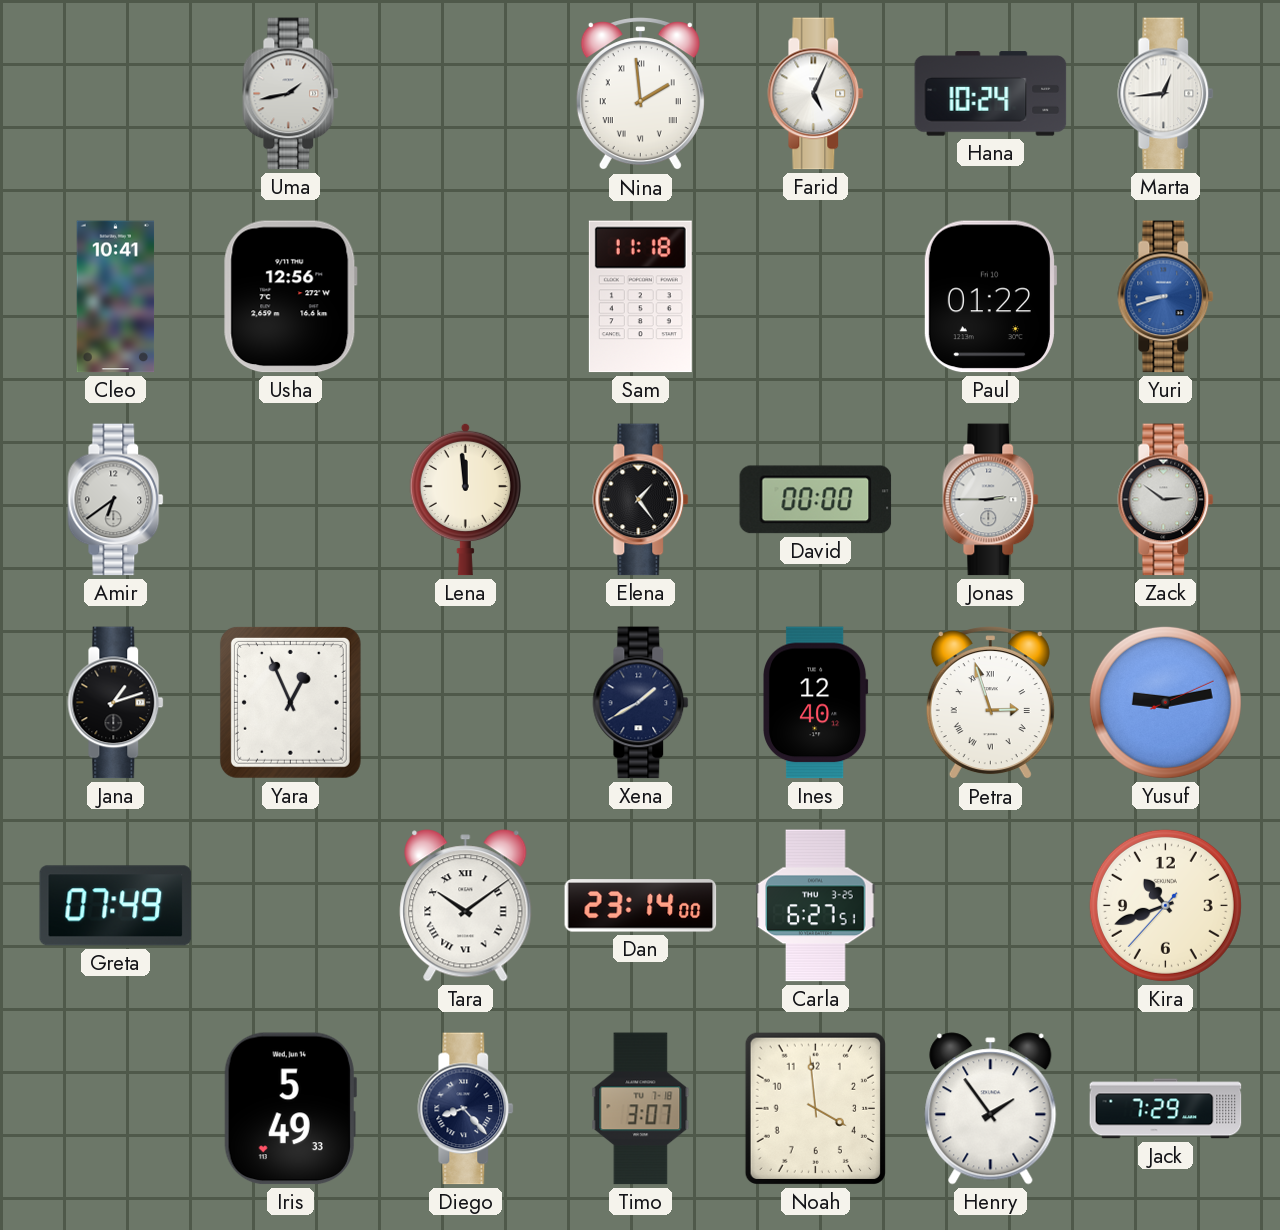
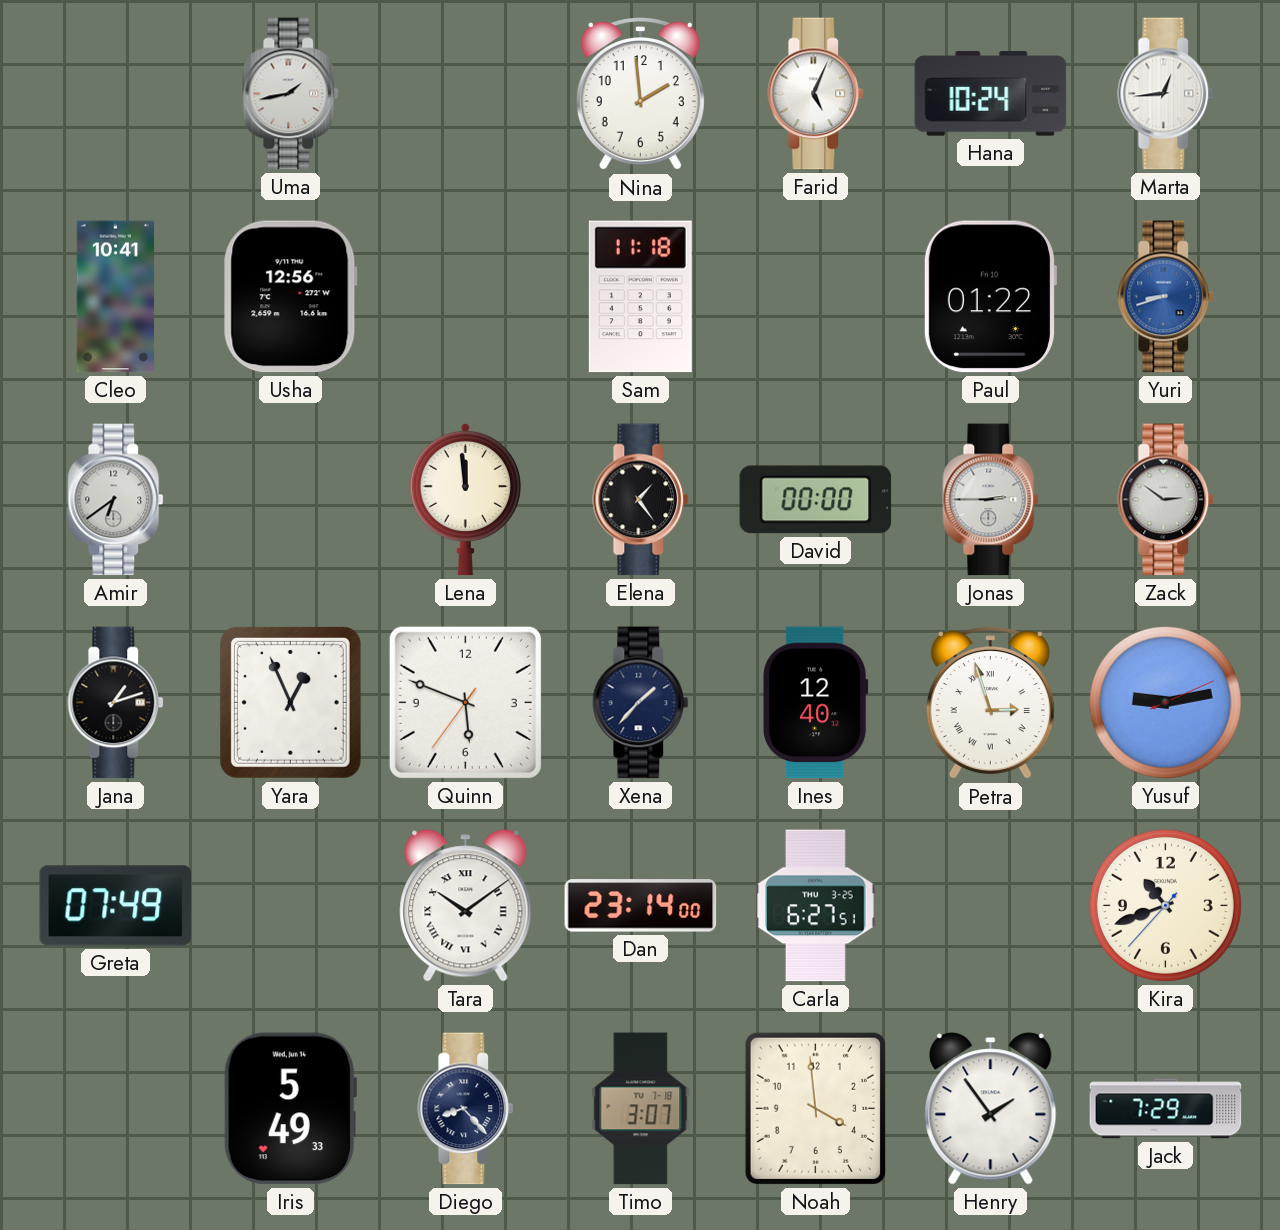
Nina numerals: Roman -> Arabic
Quinn: none -> 5:48
Xena: 1:40 -> 1:37
